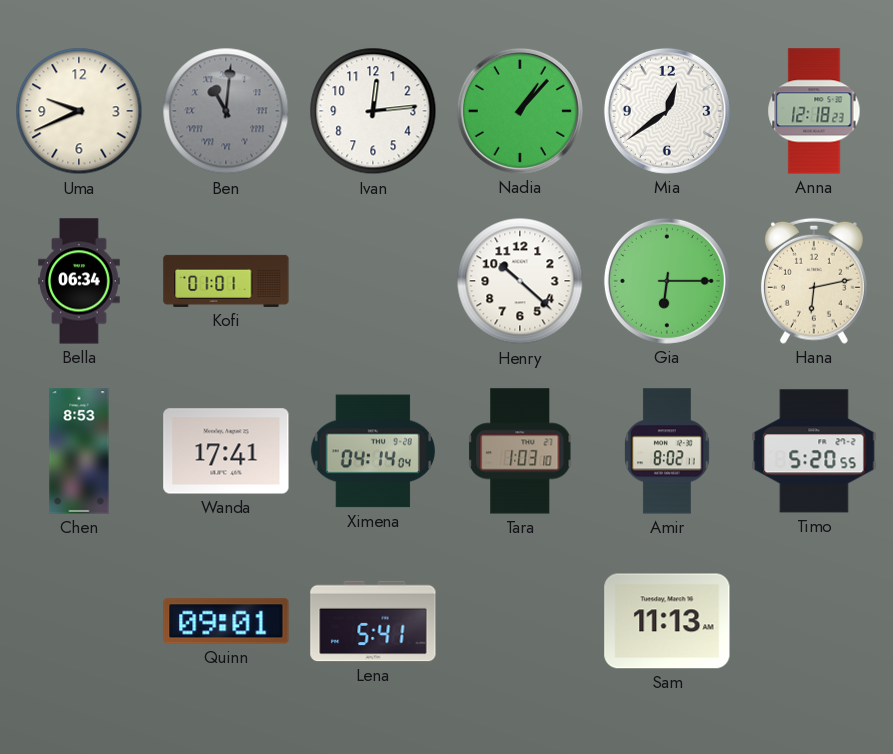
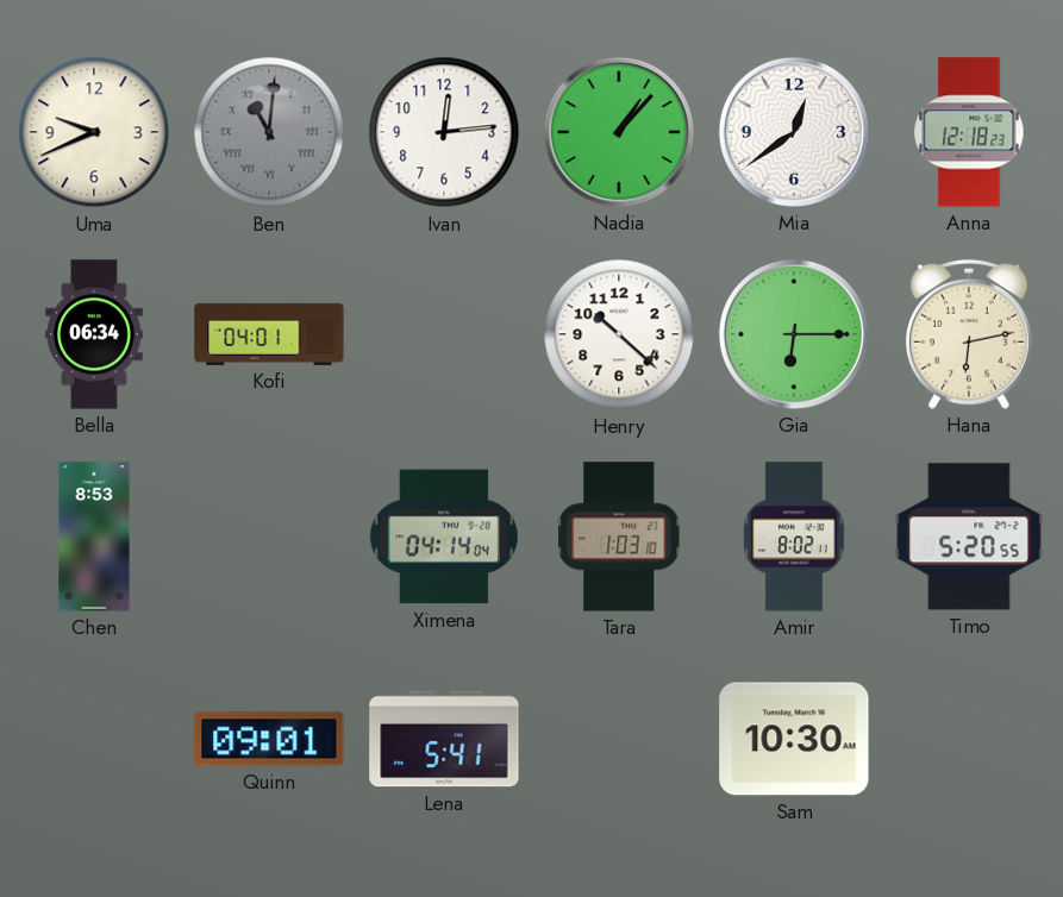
Kofi: 01:01 -> 04:01
Wanda: 17:41 -> none
Sam: 11:13 -> 10:30
